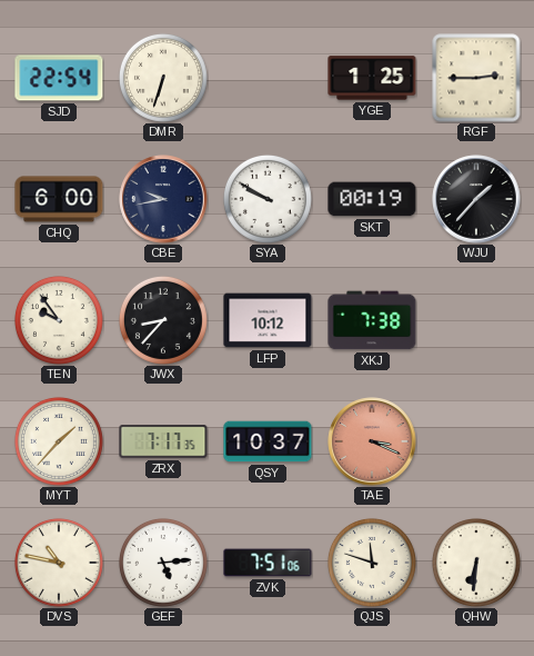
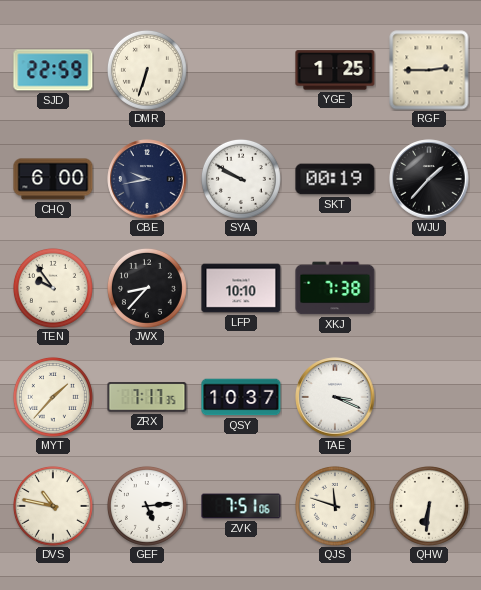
SJD: 22:54 -> 22:59
LFP: 10:12 -> 10:10
TAE dial: salmon -> white
